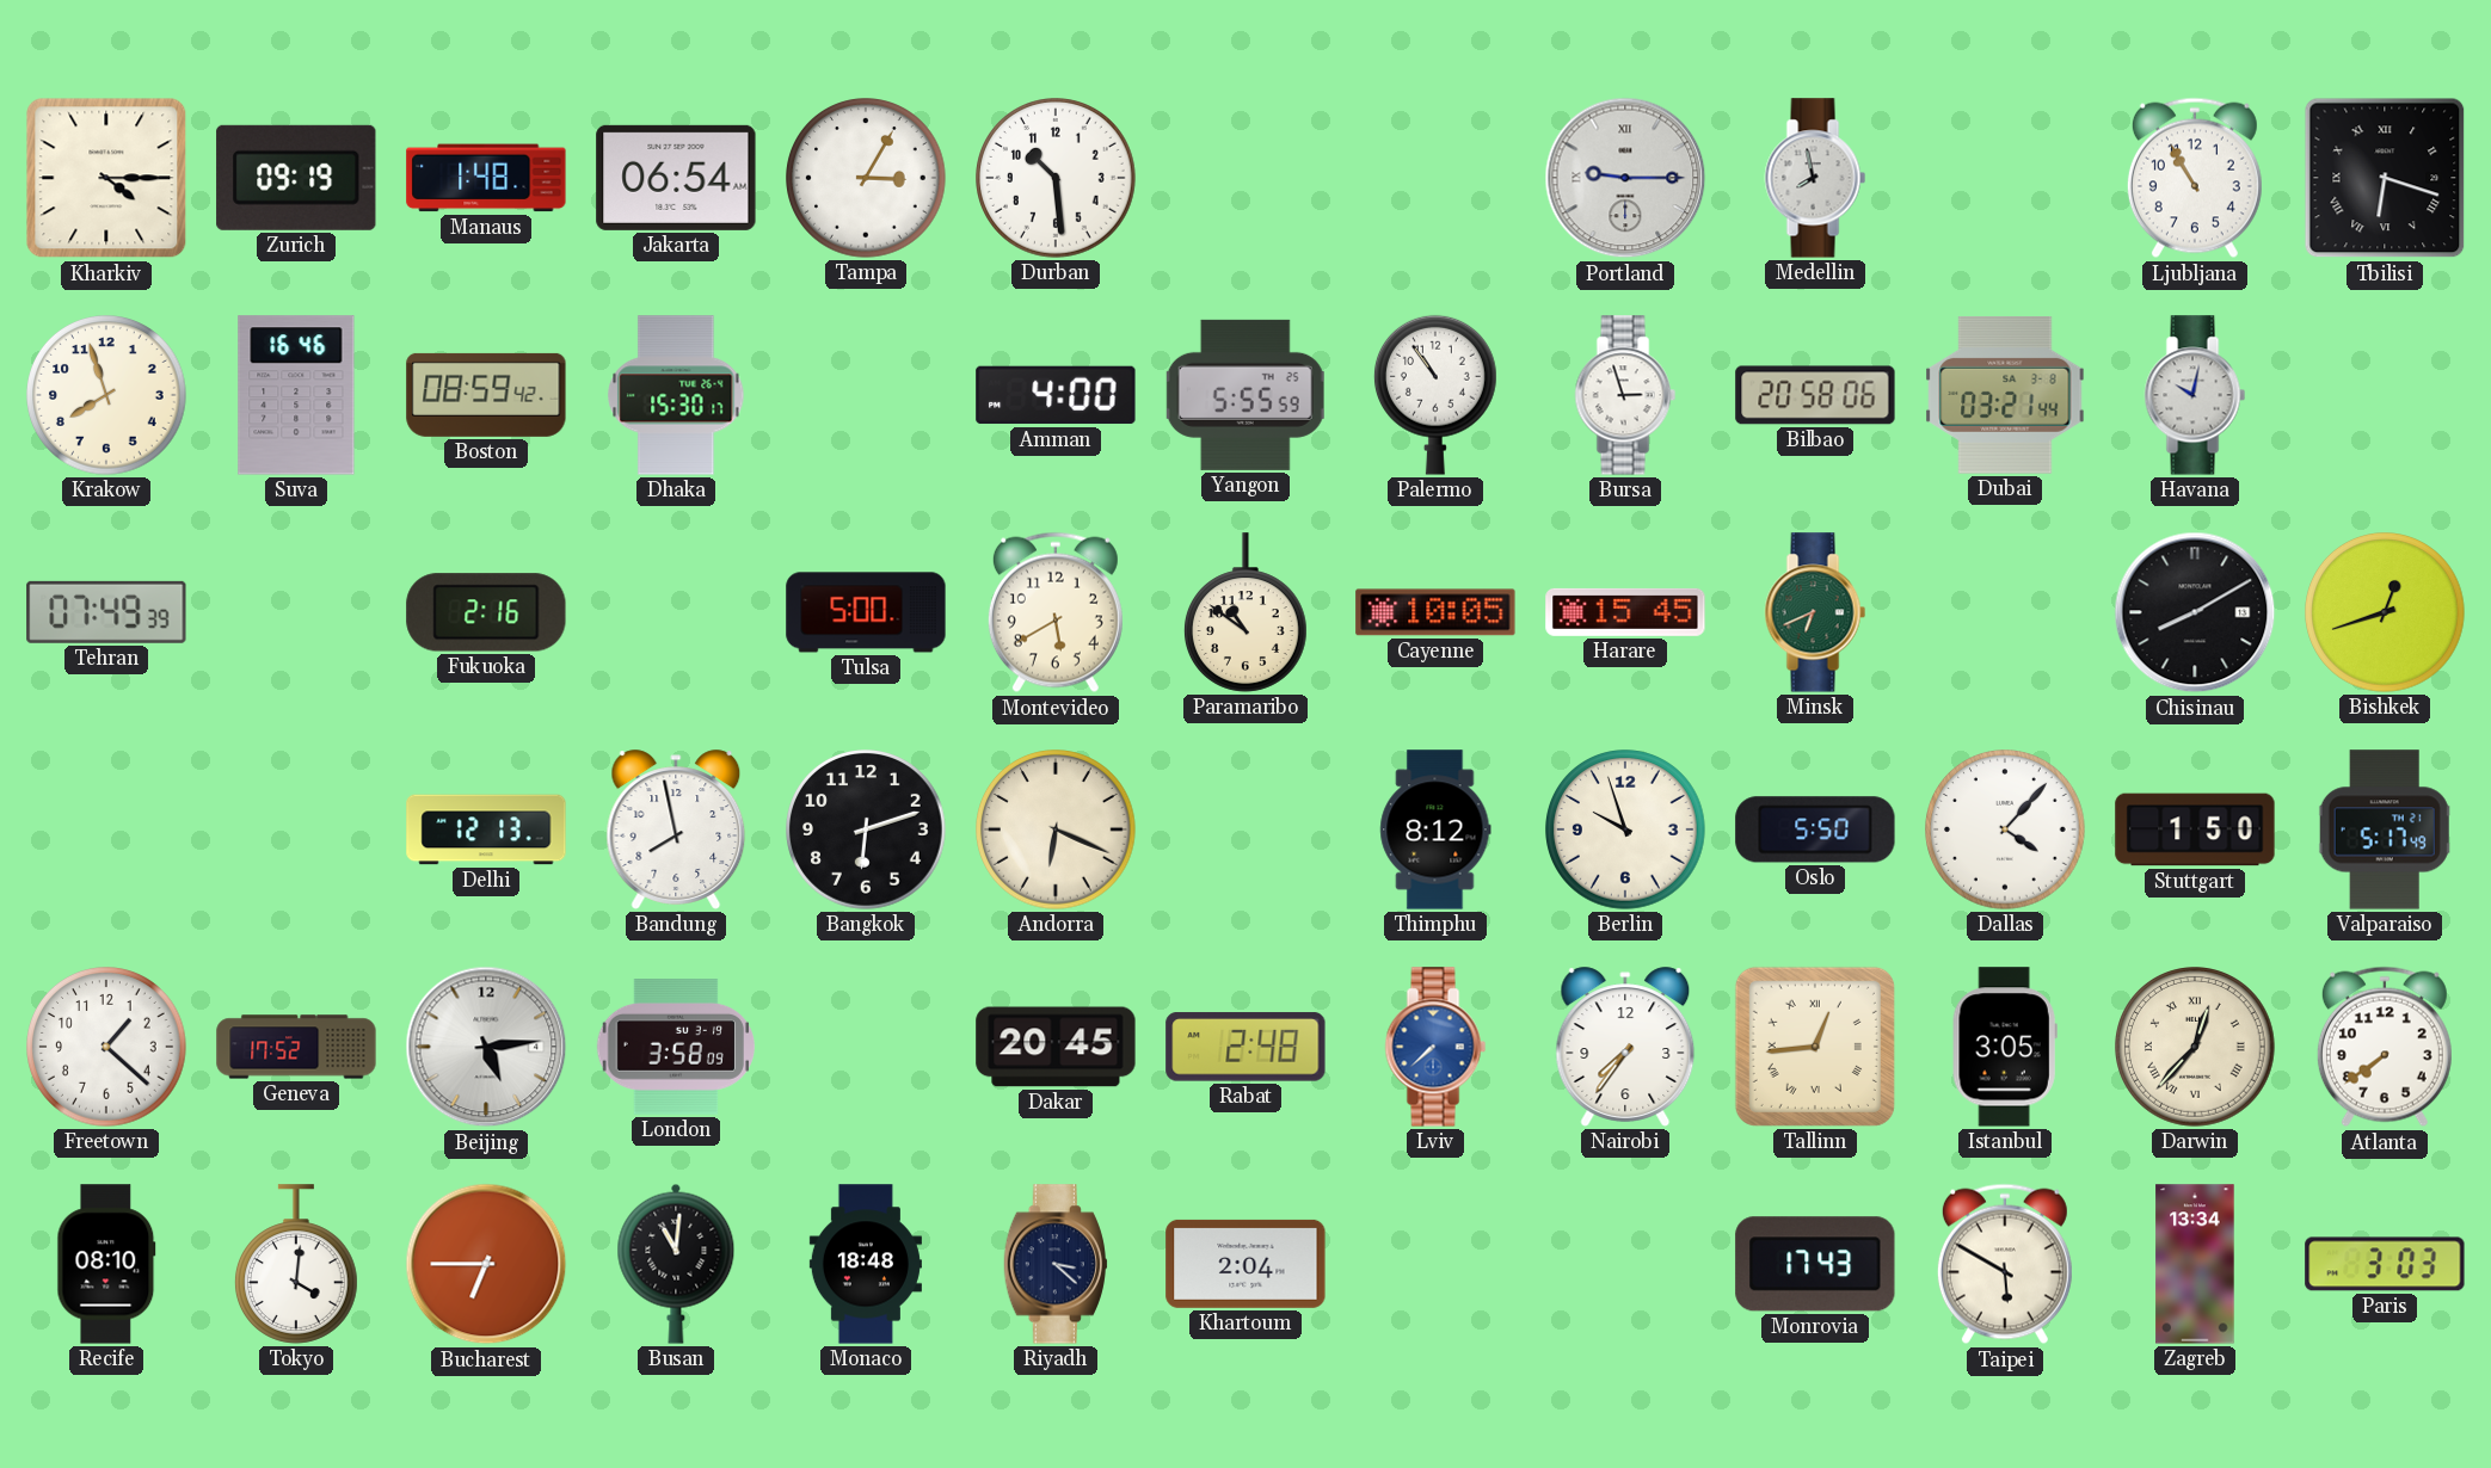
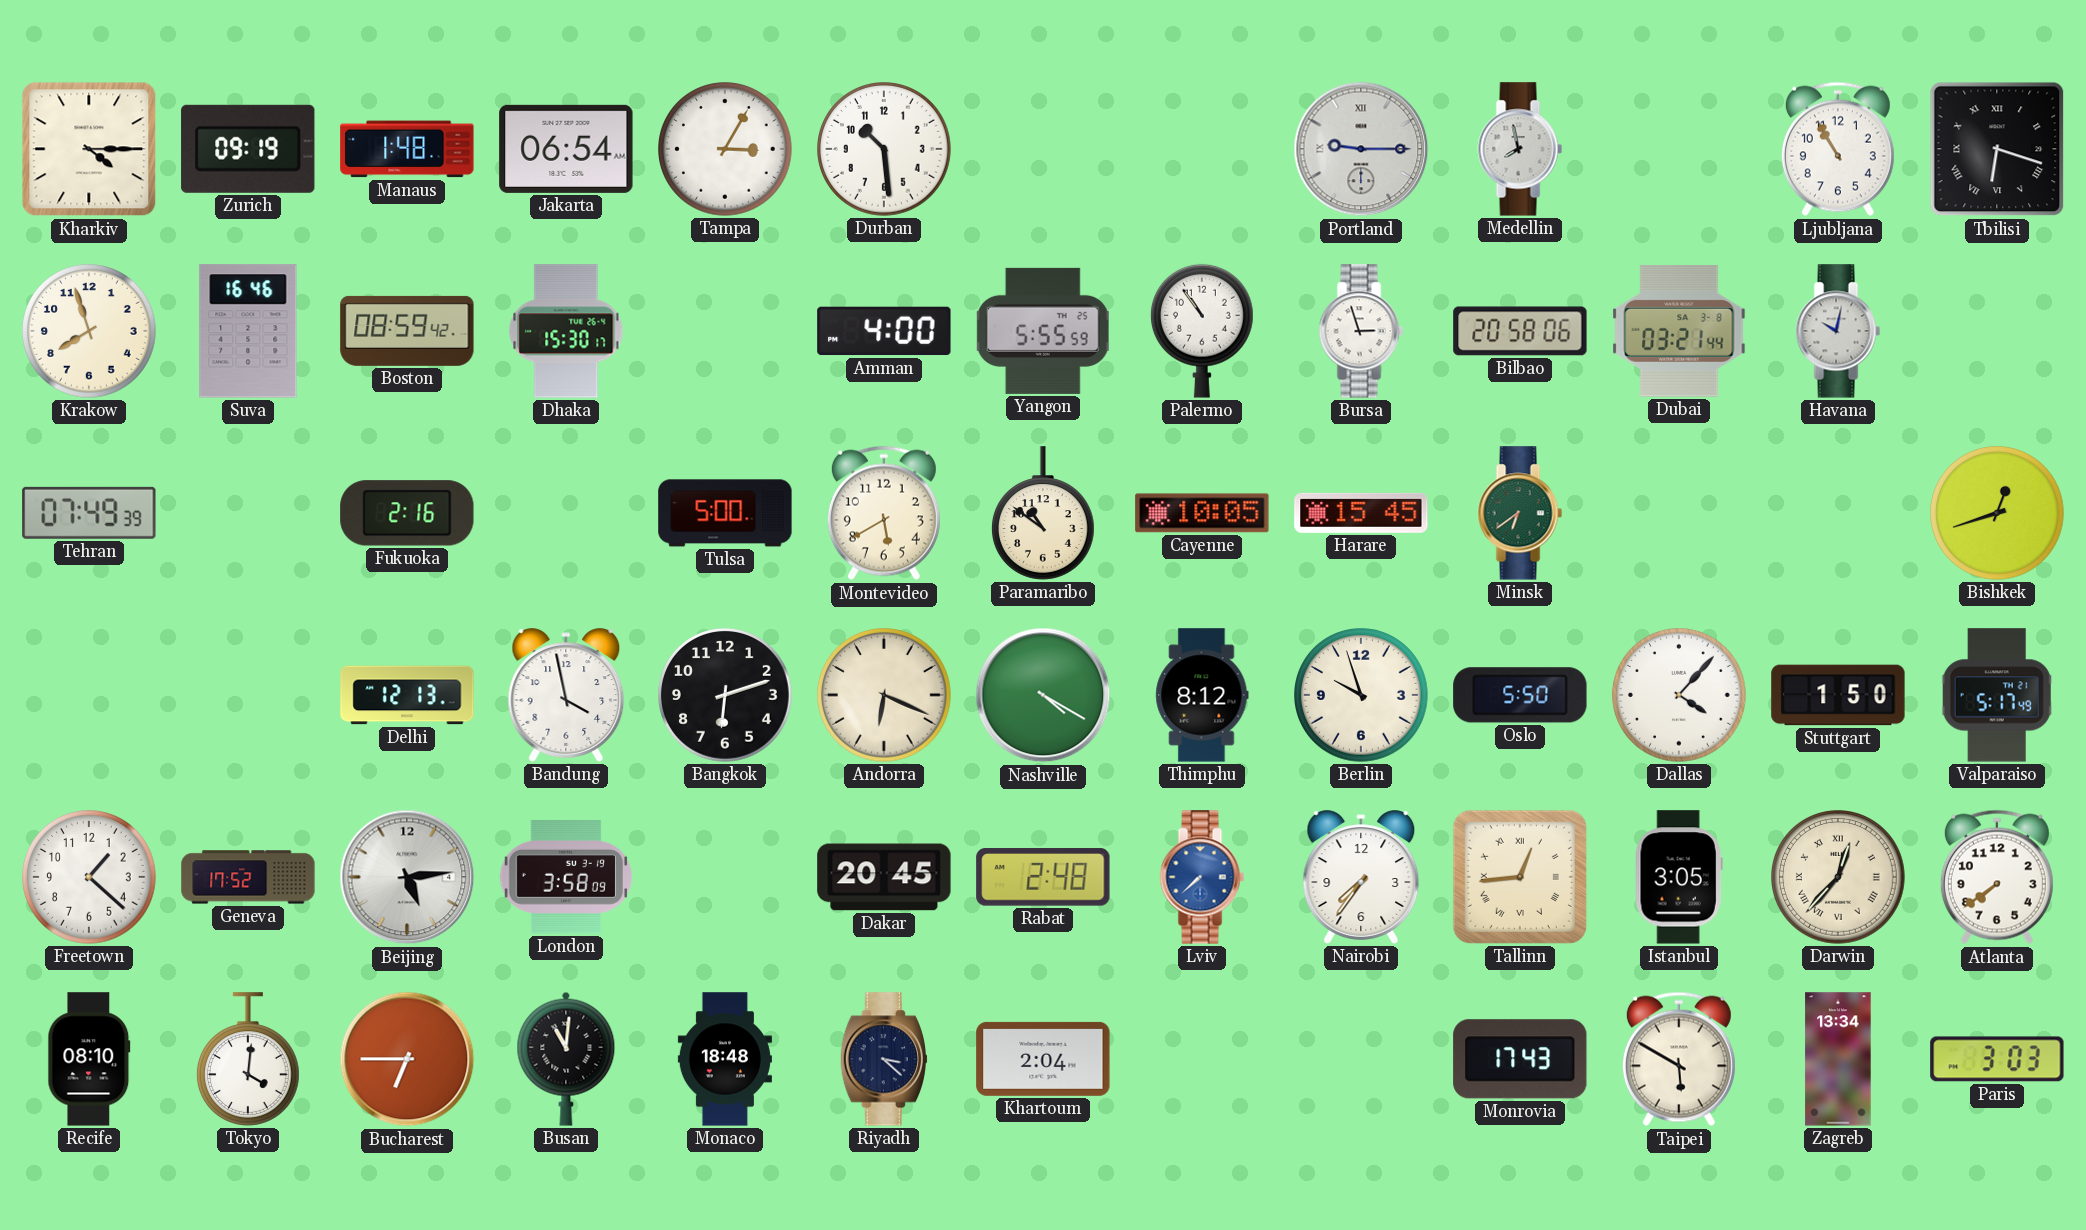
Minsk: 6:41 -> 6:39
Chisinau: 8:10 -> none
Bandung: 7:58 -> 3:58
Nashville: none -> 4:20
